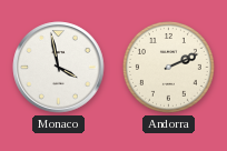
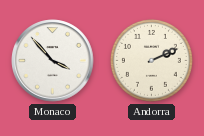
Monaco: 3:58 -> 3:53
